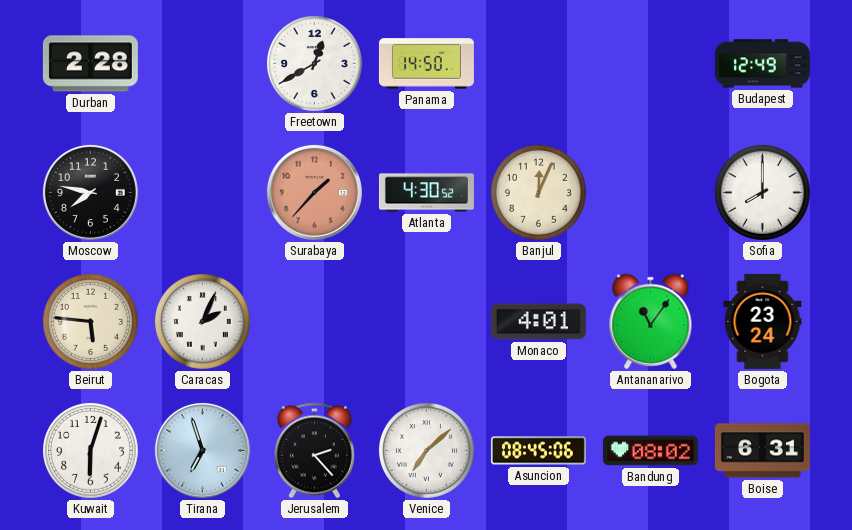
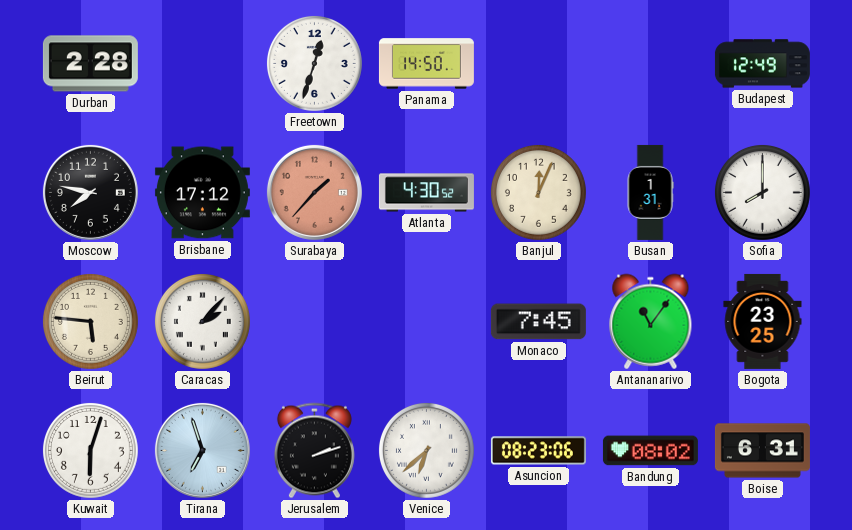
Freetown: 12:40 -> 12:33
Brisbane: none -> 17:12
Busan: none -> 1:31
Caracas: 2:04 -> 2:07
Monaco: 4:01 -> 7:45
Bogota: 23:24 -> 23:25
Jerusalem: 2:23 -> 2:12
Venice: 7:08 -> 6:38
Asuncion: 08:45 -> 08:23
